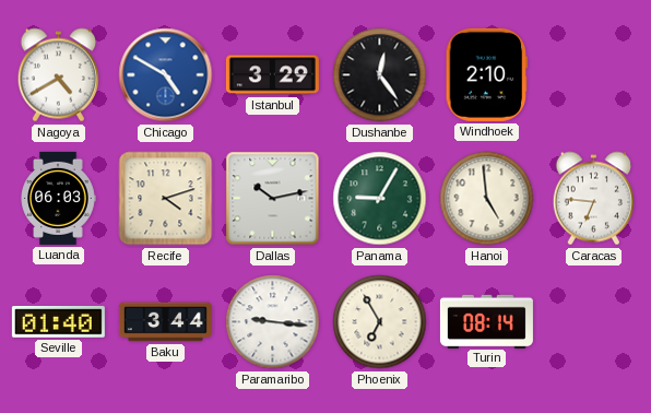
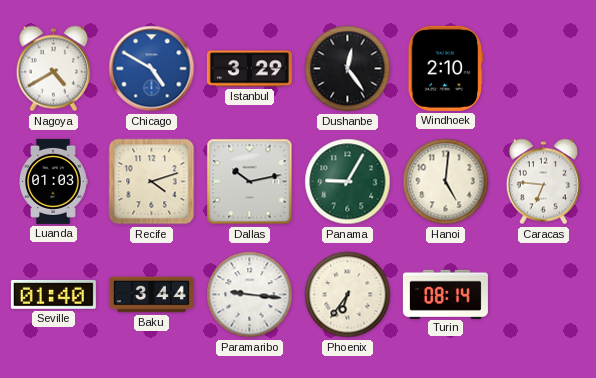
Luanda: 06:03 -> 01:03
Hanoi: 4:59 -> 5:01
Phoenix: 6:55 -> 6:36
